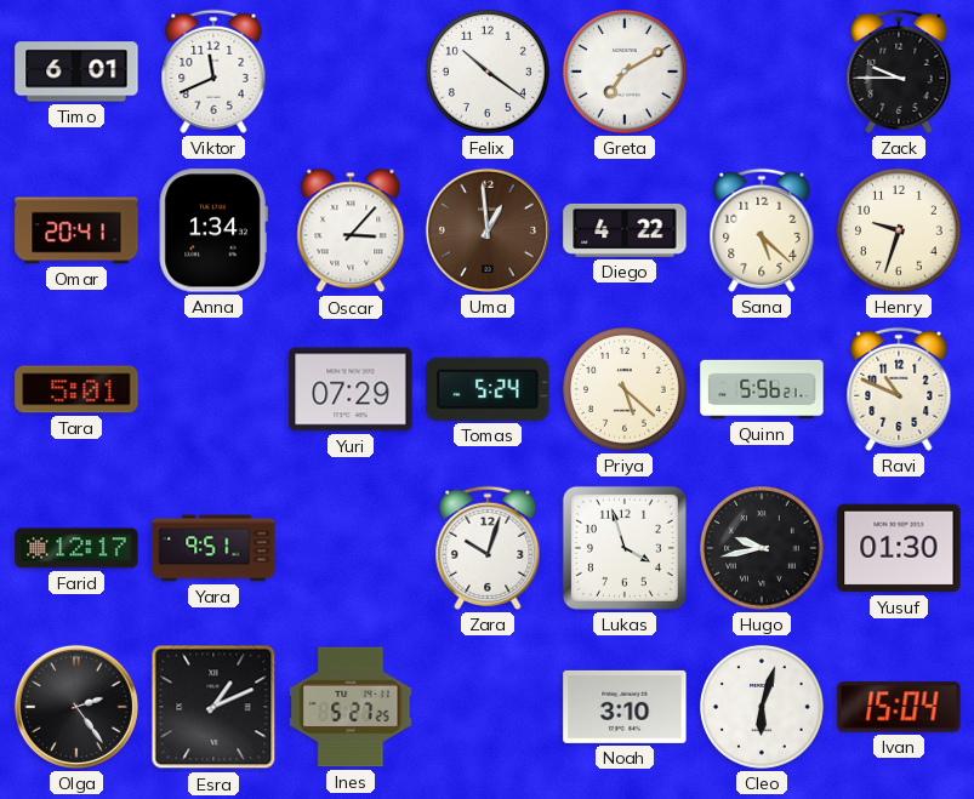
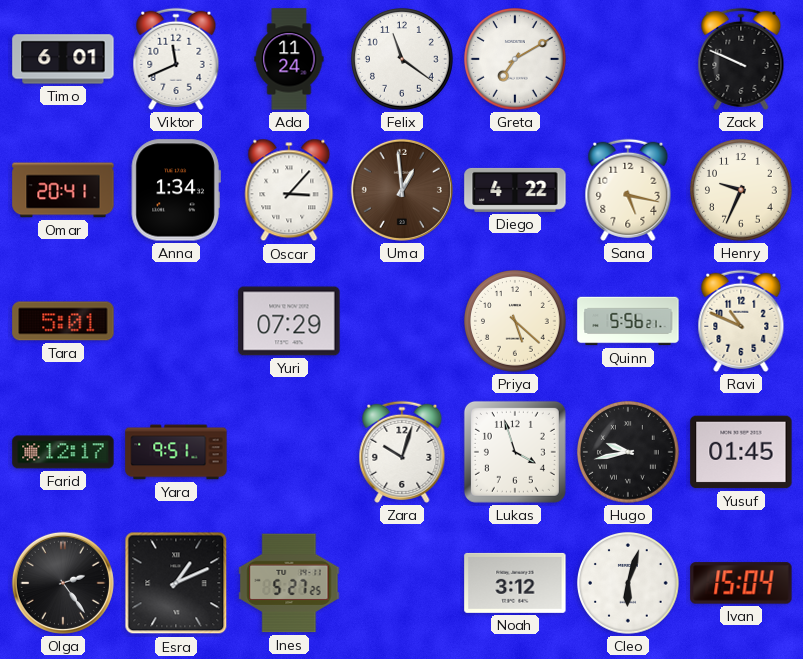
Ada: none -> 11:24
Felix: 10:21 -> 11:21
Zack: 9:45 -> 9:49
Sana: 5:22 -> 5:17
Henry: 9:33 -> 9:34
Tomas: 5:24 -> none
Yusuf: 01:30 -> 01:45
Noah: 3:10 -> 3:12
